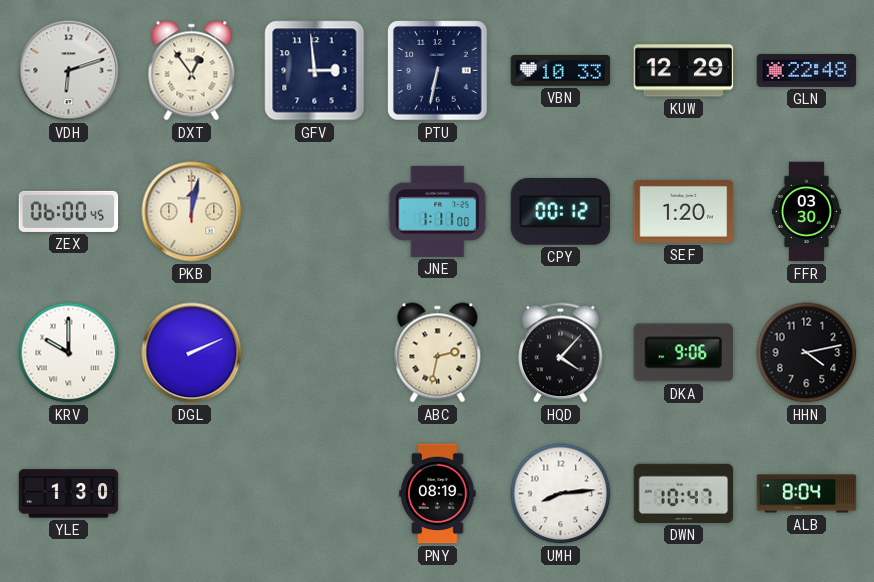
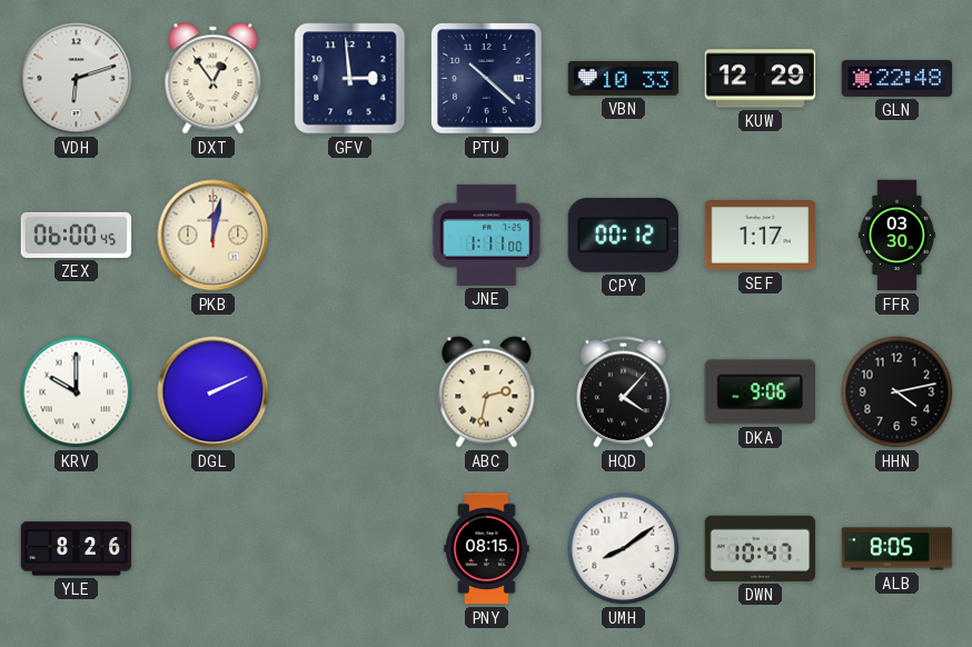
PTU: 6:32 -> 10:22
SEF: 1:20 -> 1:17
YLE: 1:30 -> 8:26
PNY: 08:19 -> 08:15
UMH: 8:14 -> 8:09
ALB: 8:04 -> 8:05
